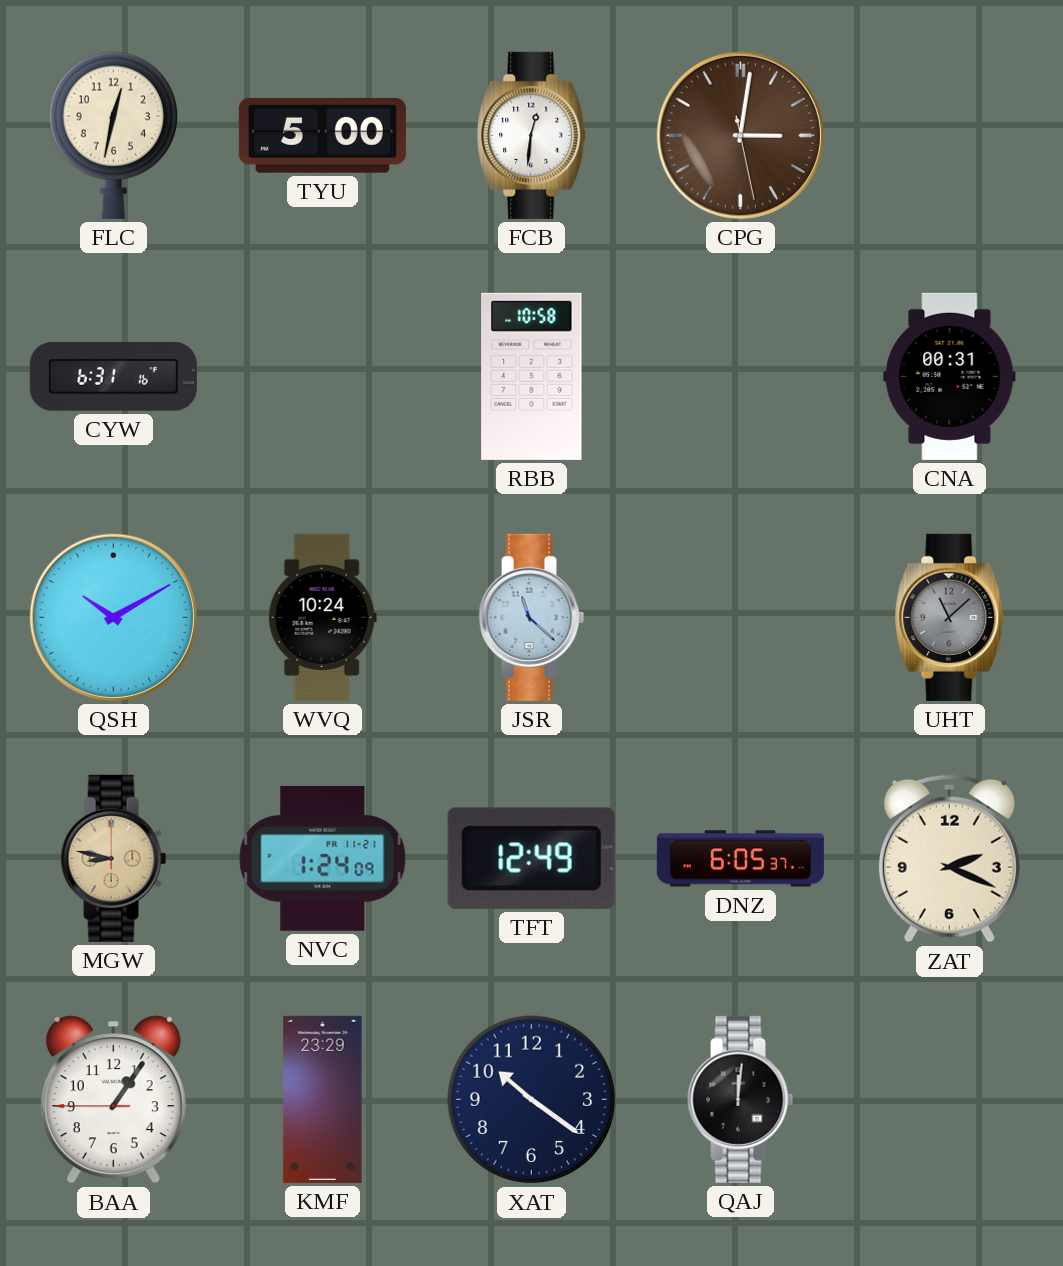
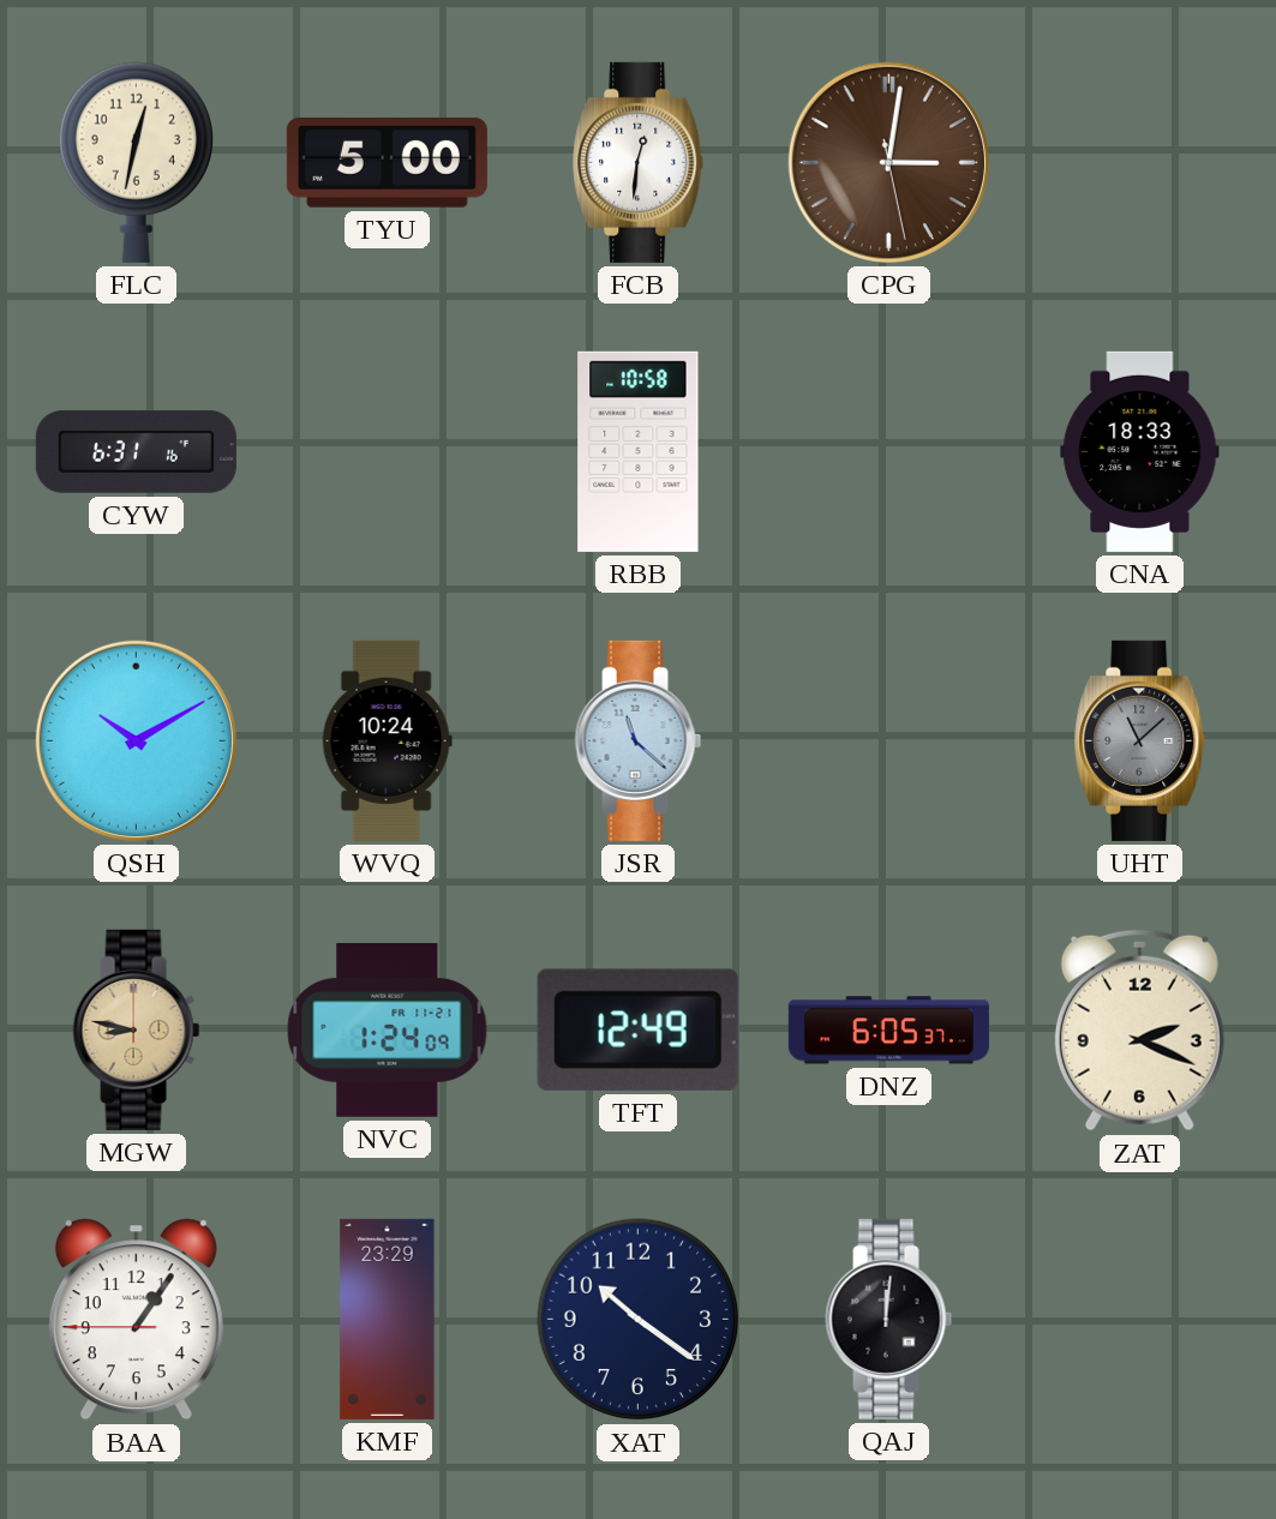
CNA: 00:31 -> 18:33
